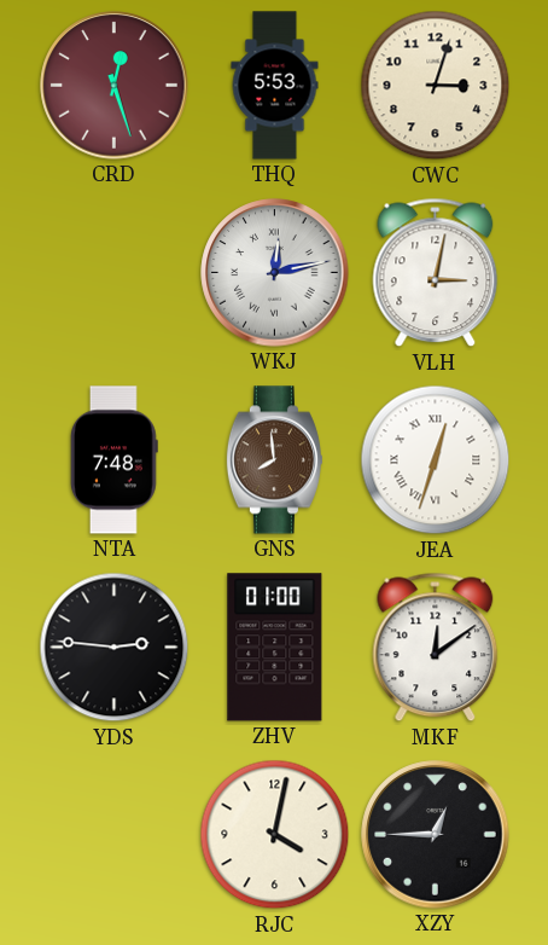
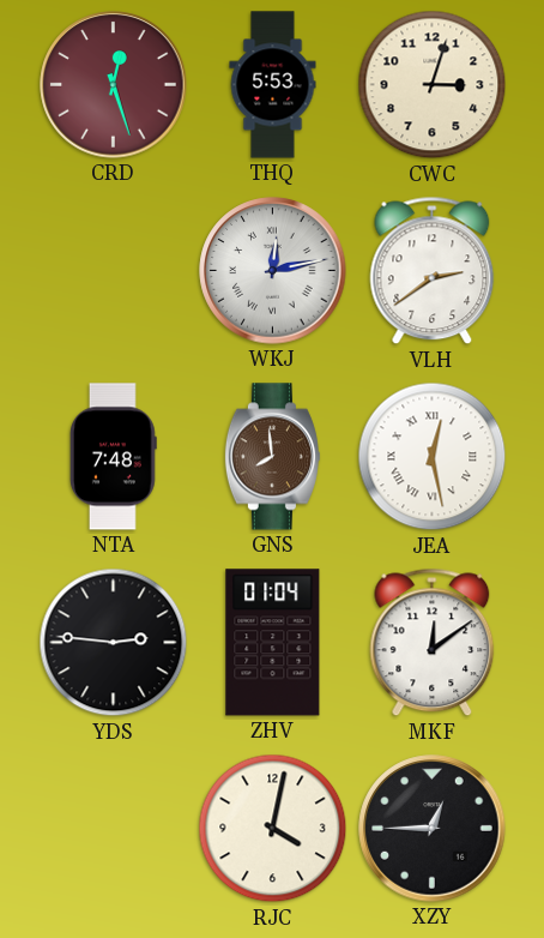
VLH: 3:02 -> 2:39
JEA: 12:33 -> 12:28
ZHV: 01:00 -> 01:04
